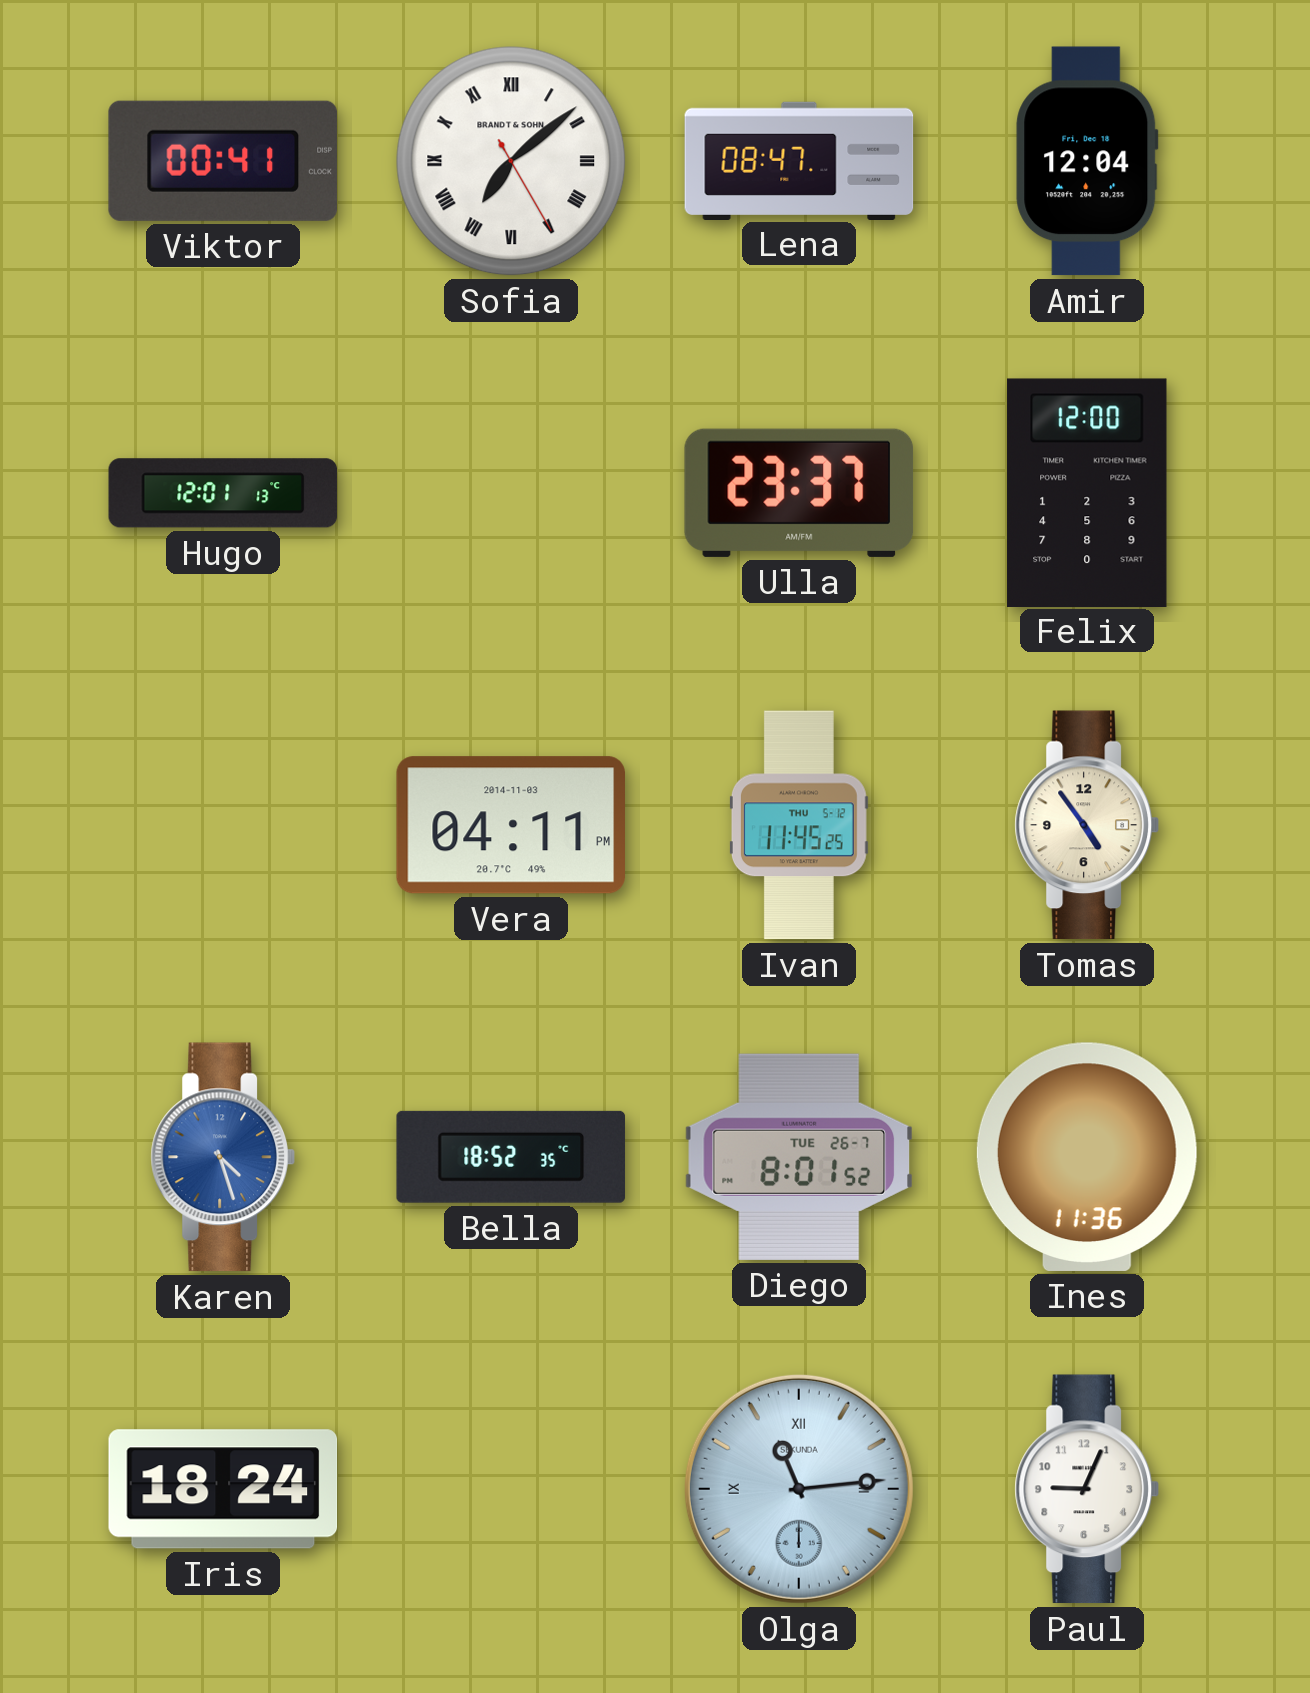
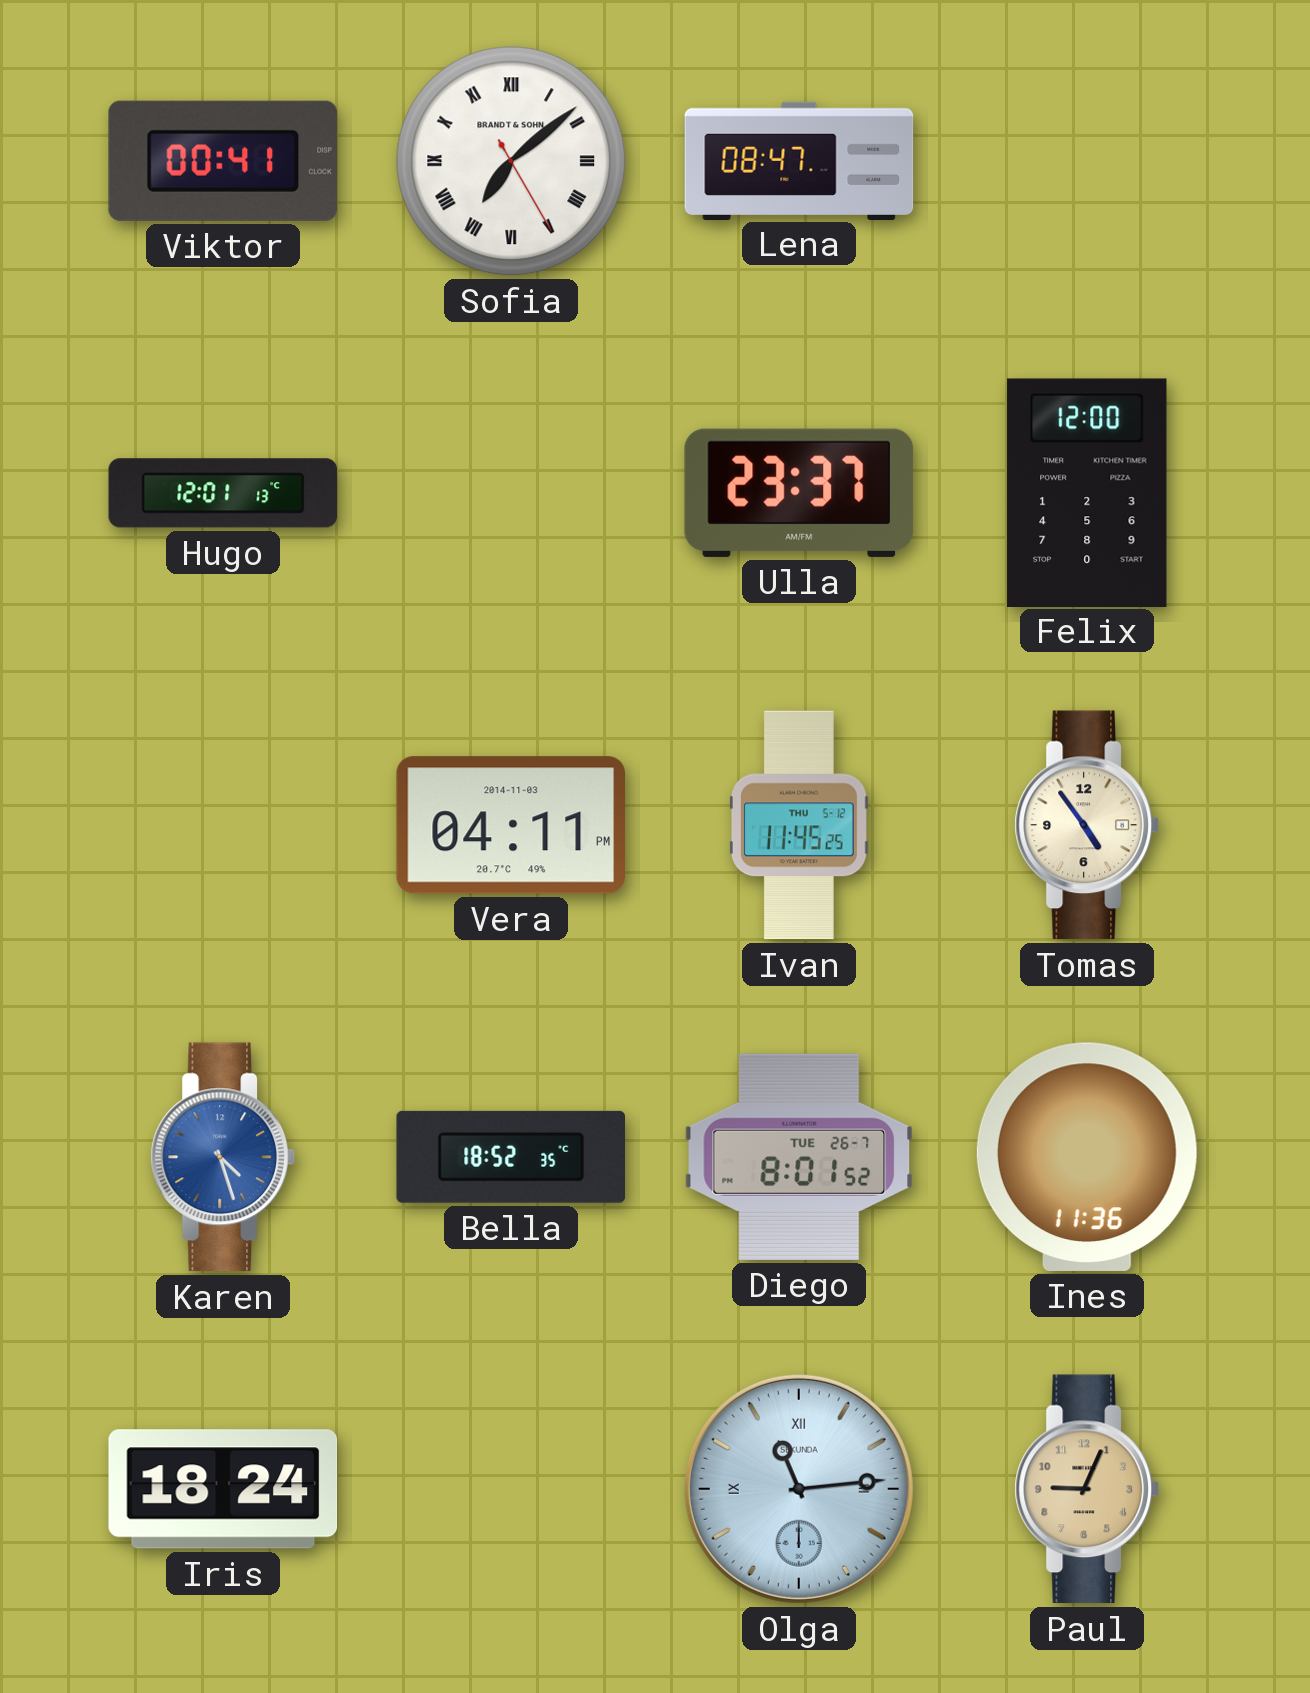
Amir: 12:04 -> none
Paul dial: white -> champagne
